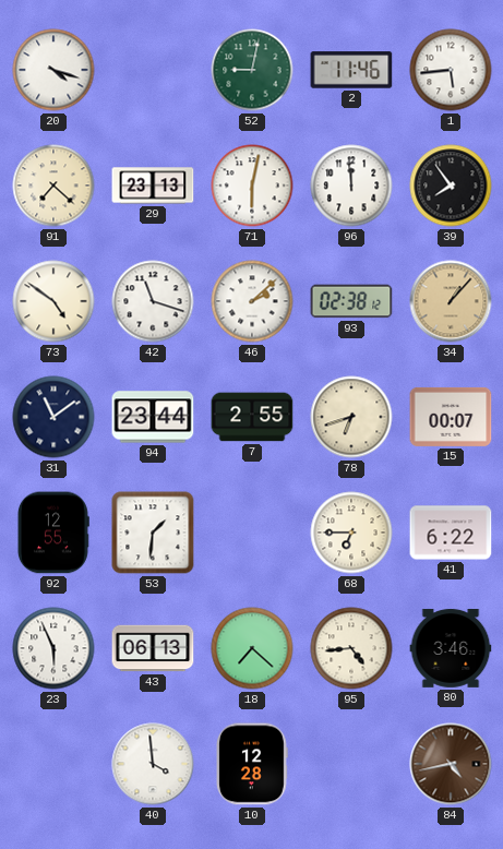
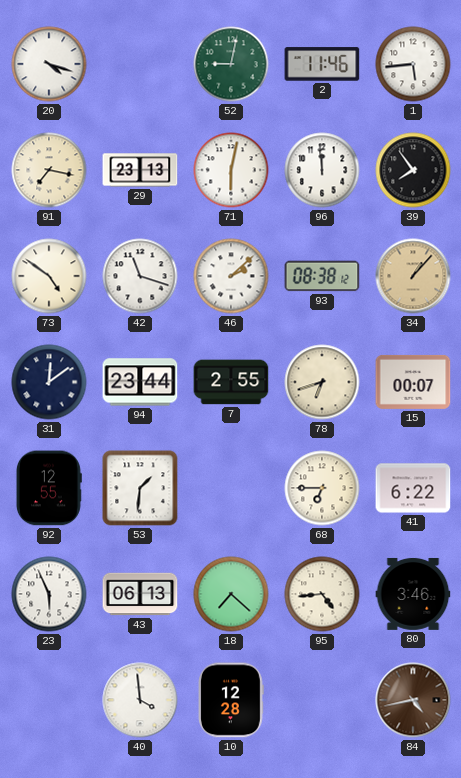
91: 7:22 -> 7:17
93: 02:38 -> 08:38
31: 11:09 -> 12:09
